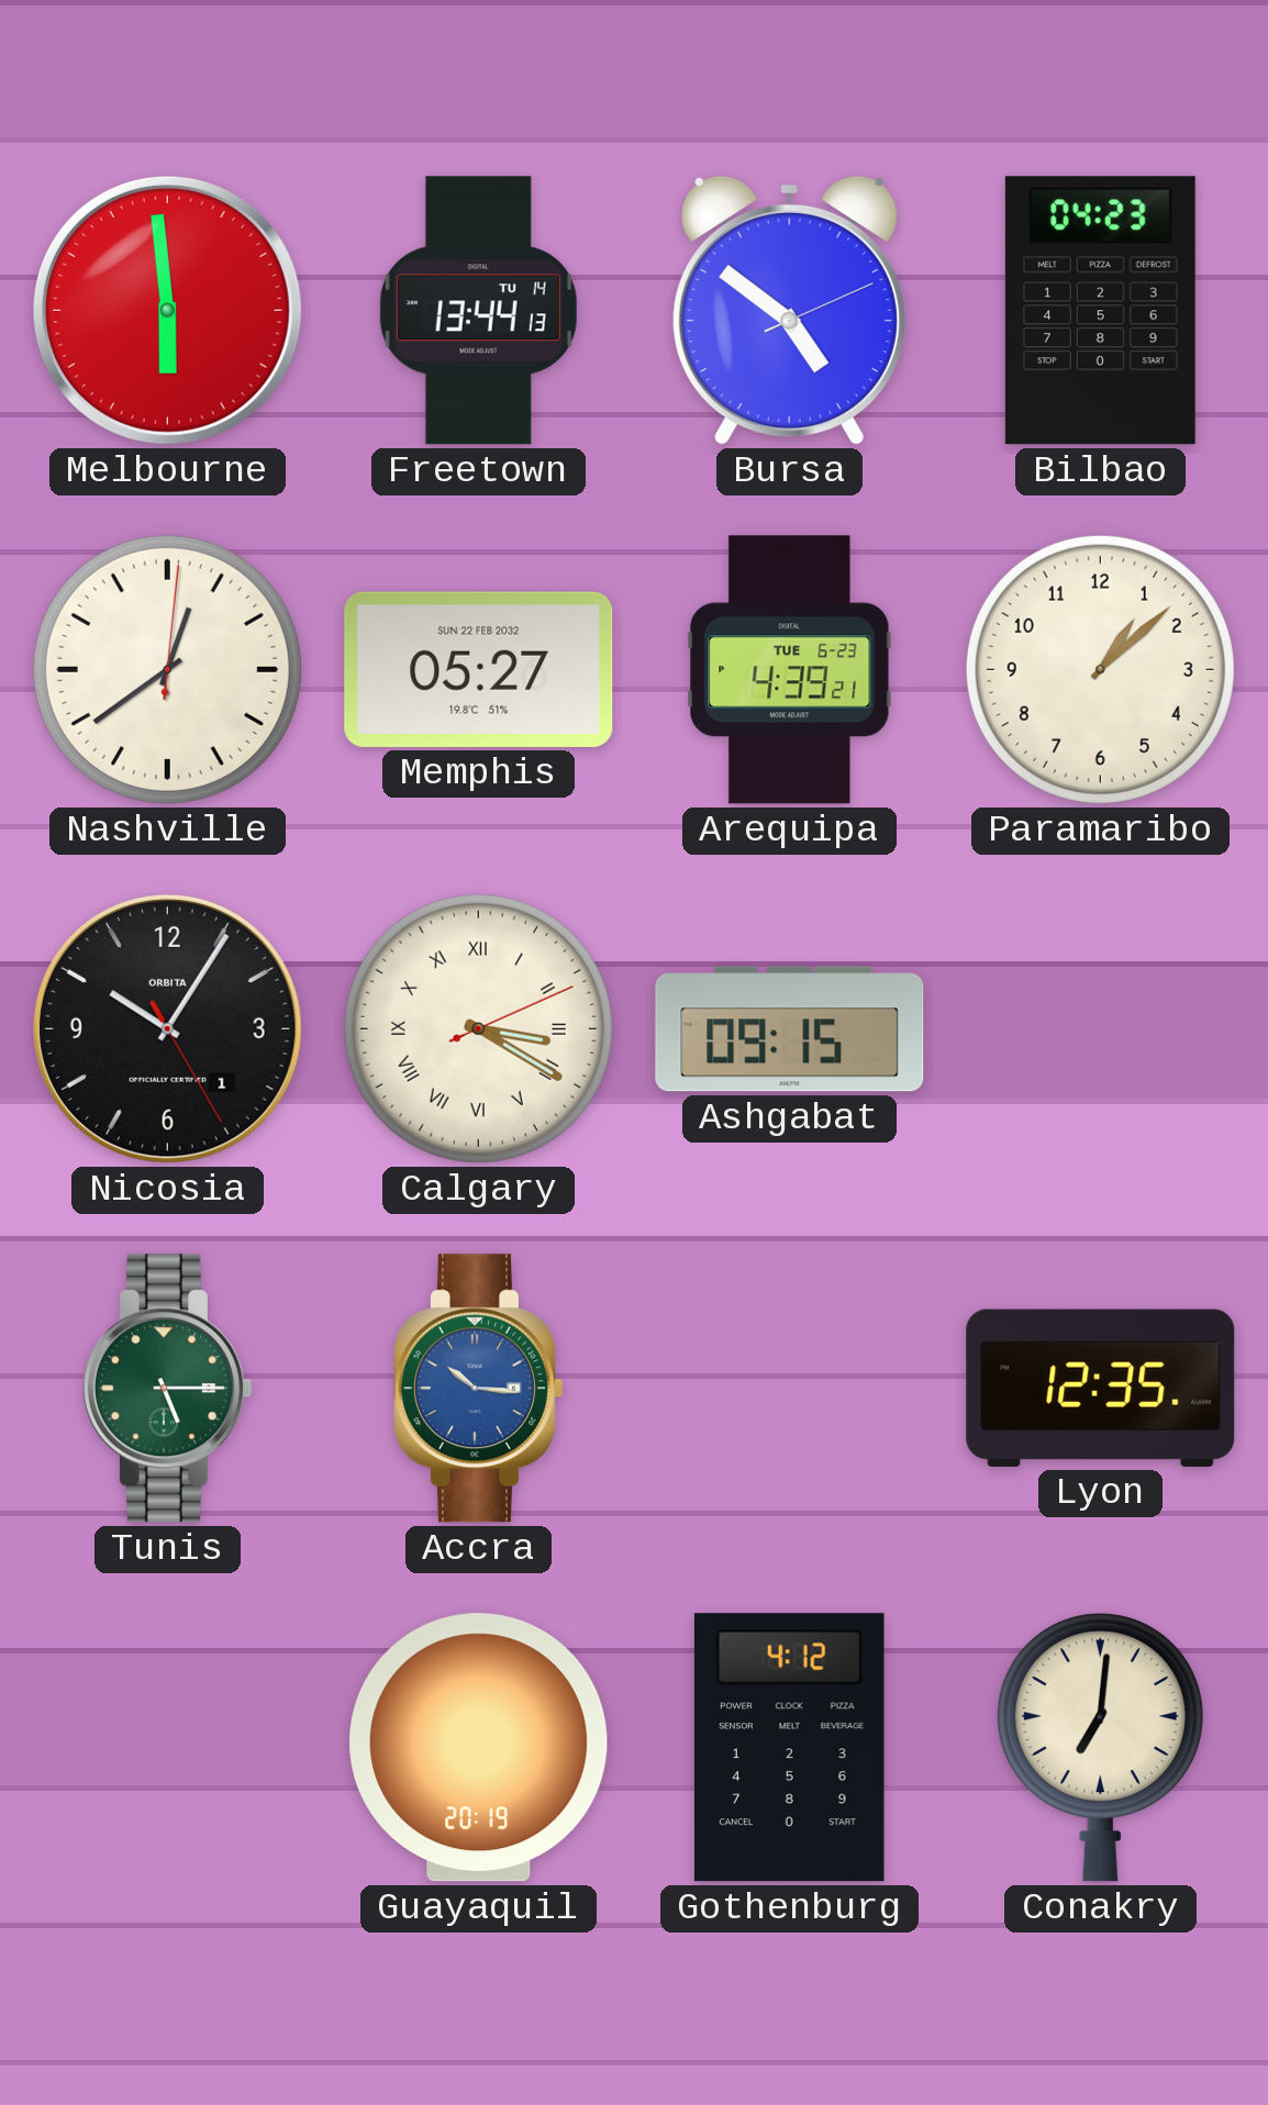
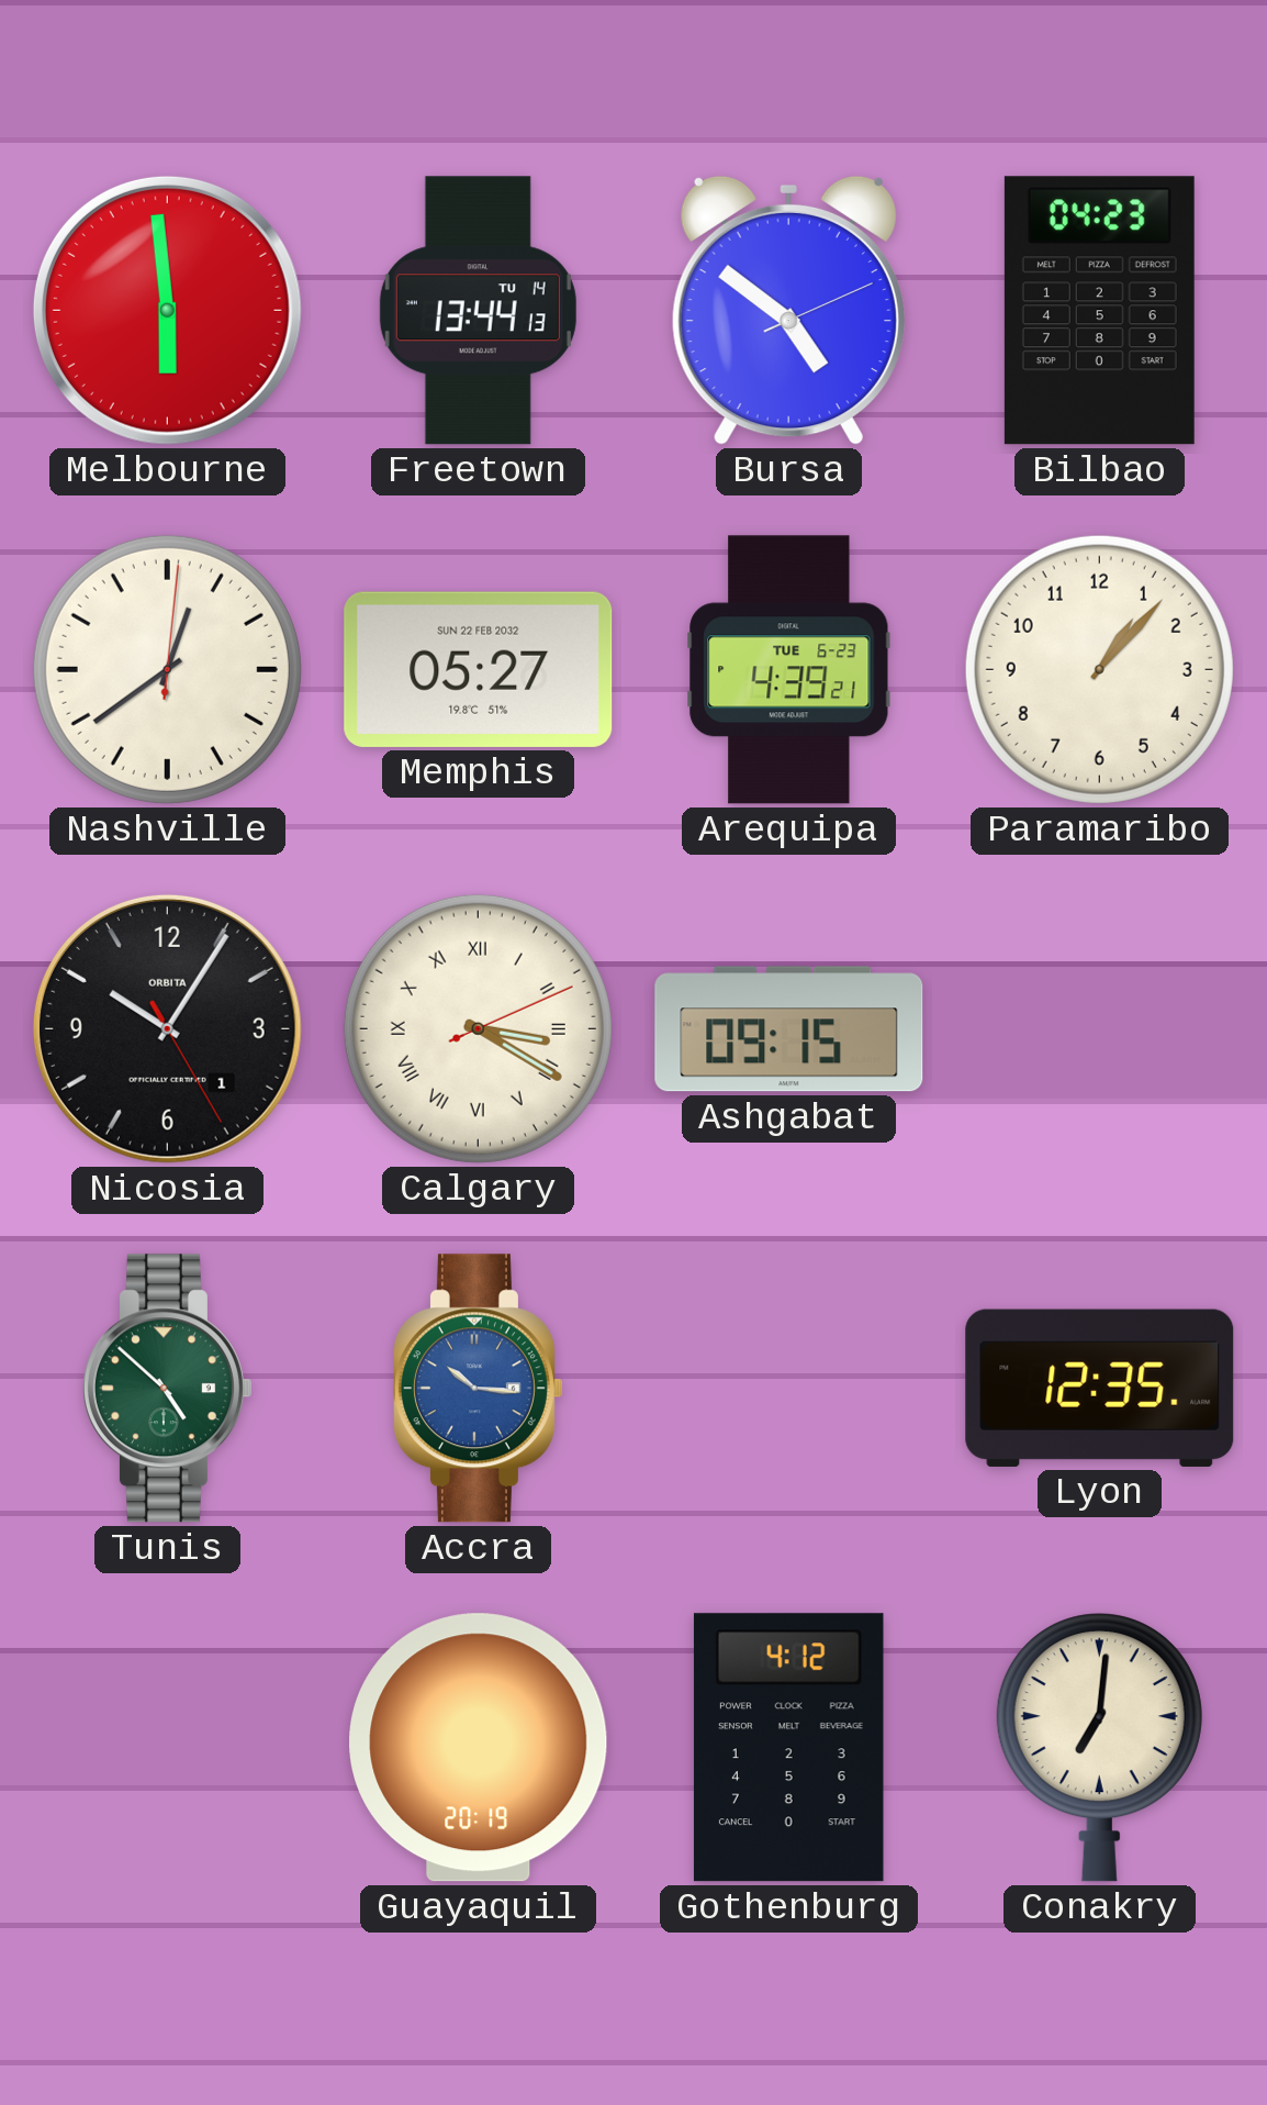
Paramaribo: 1:08 -> 1:07
Tunis: 5:15 -> 4:52
